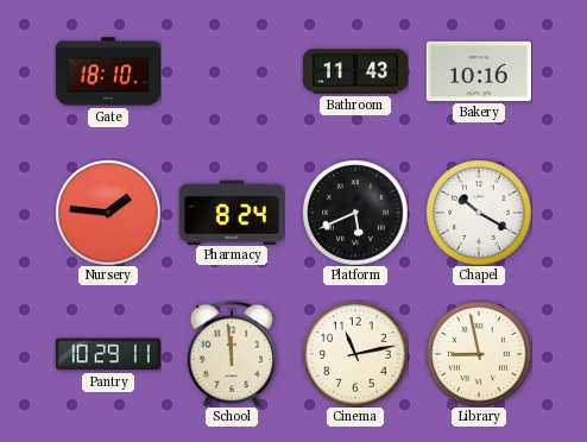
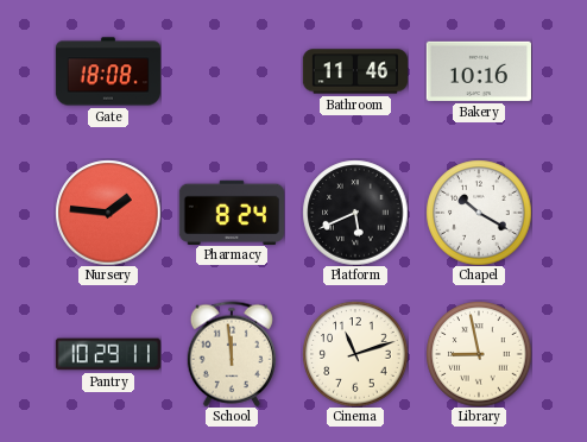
Gate: 18:10 -> 18:08
Bathroom: 11:43 -> 11:46
Cinema: 11:13 -> 11:12
